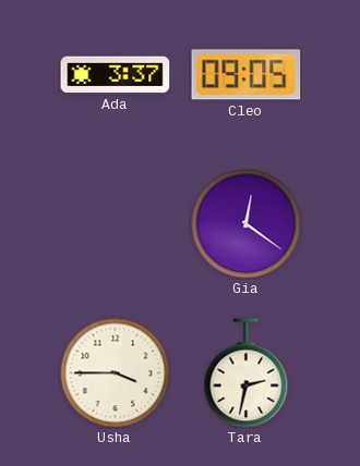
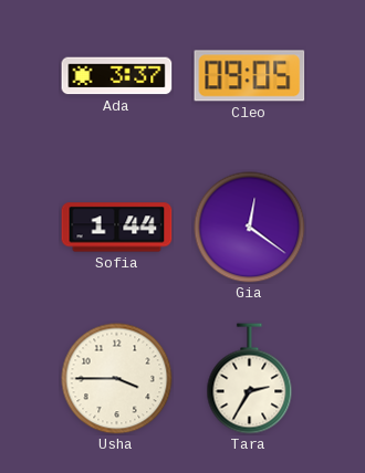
Sofia: none -> 1:44
Tara: 2:32 -> 2:35
